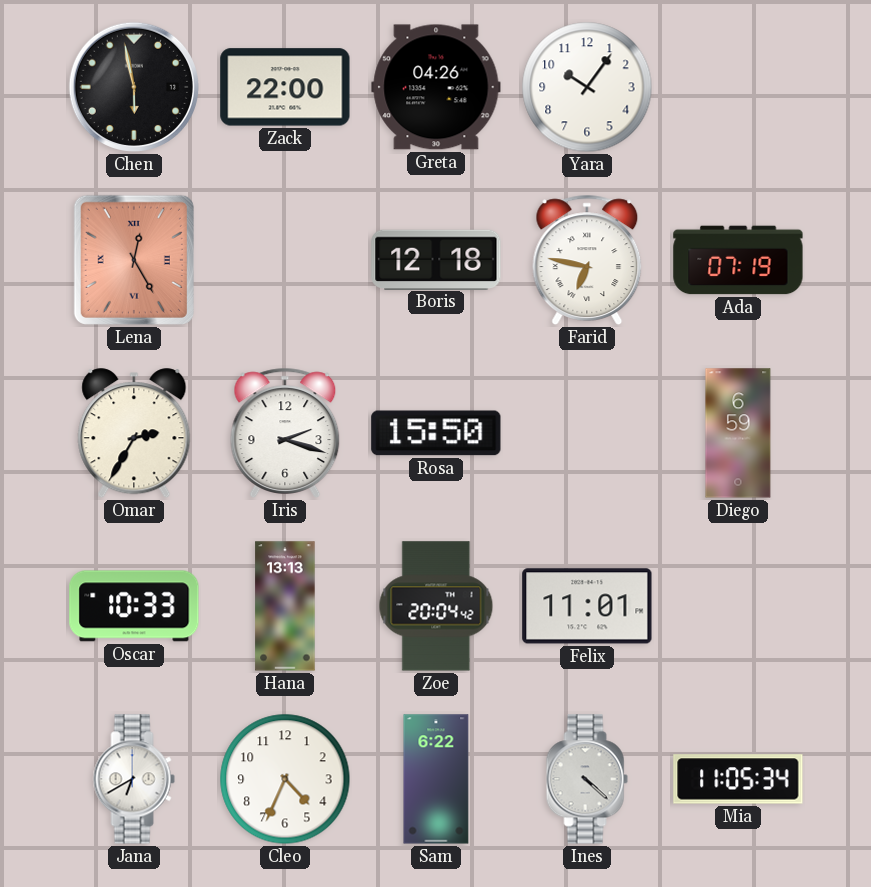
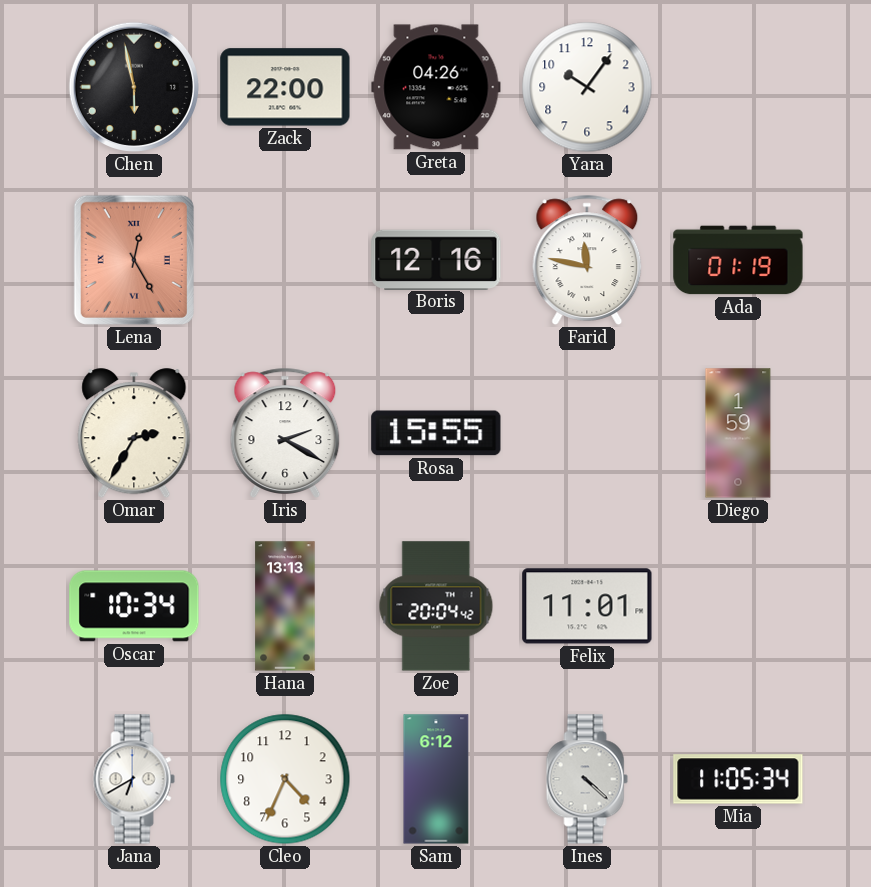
Boris: 12:18 -> 12:16
Farid: 6:47 -> 11:47
Ada: 07:19 -> 01:19
Iris: 2:18 -> 2:20
Rosa: 15:50 -> 15:55
Diego: 6:59 -> 1:59
Oscar: 10:33 -> 10:34
Sam: 6:22 -> 6:12
